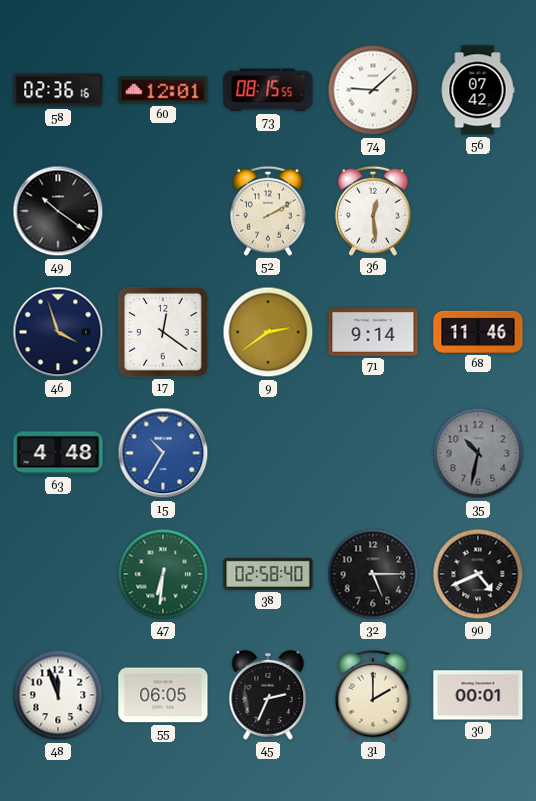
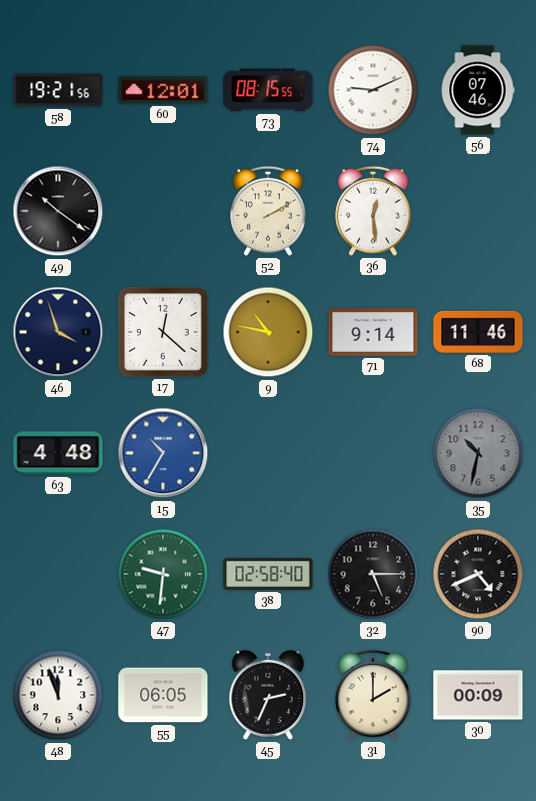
58: 02:36 -> 19:21
74: 9:08 -> 9:11
56: 07:42 -> 07:46
17: 12:21 -> 12:22
9: 2:39 -> 10:47
47: 6:31 -> 9:31
30: 00:01 -> 00:09
